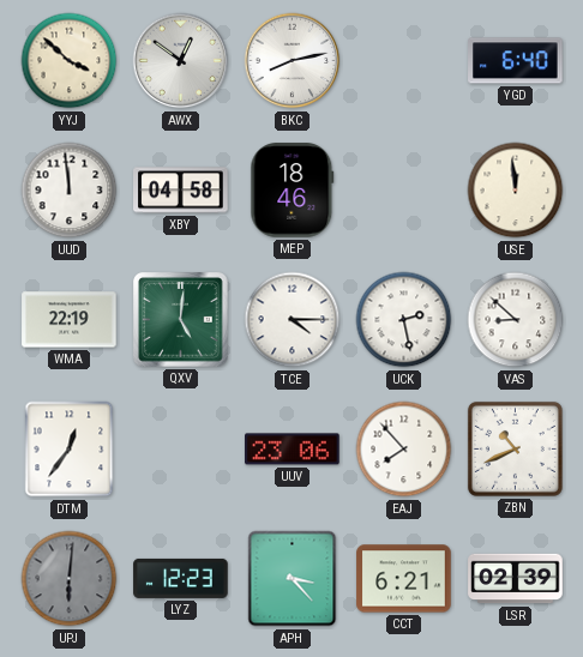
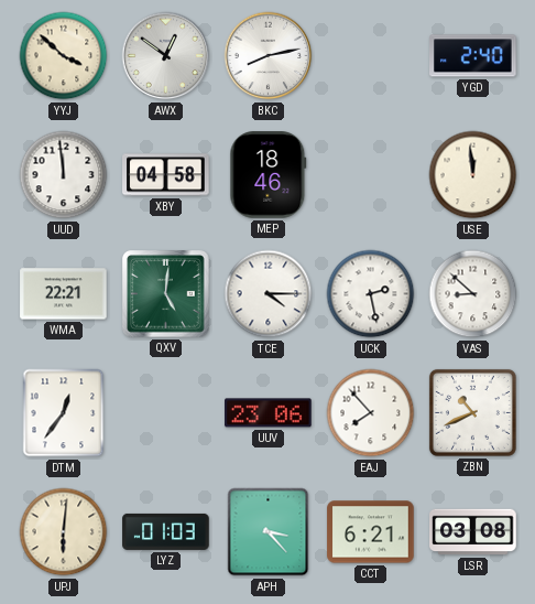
YGD: 6:40 -> 2:40
WMA: 22:19 -> 22:21
UPJ dial: grey -> cream
LYZ: 12:23 -> 01:03
LSR: 02:39 -> 03:08
